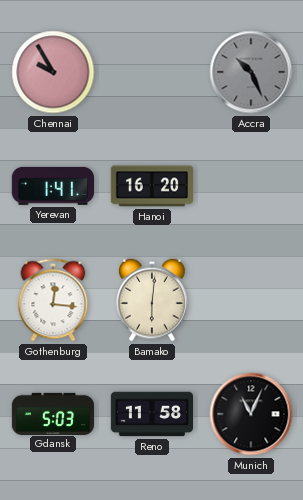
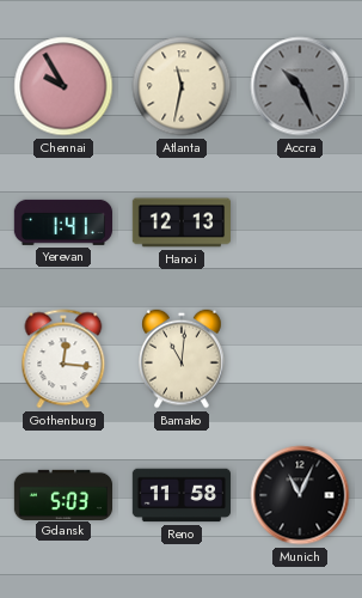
Atlanta: none -> 11:32
Hanoi: 16:20 -> 12:13
Bamako: 6:01 -> 11:01
